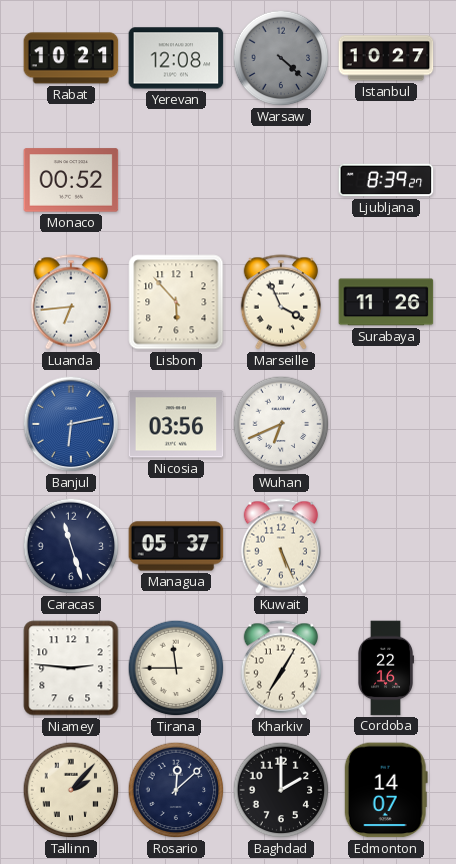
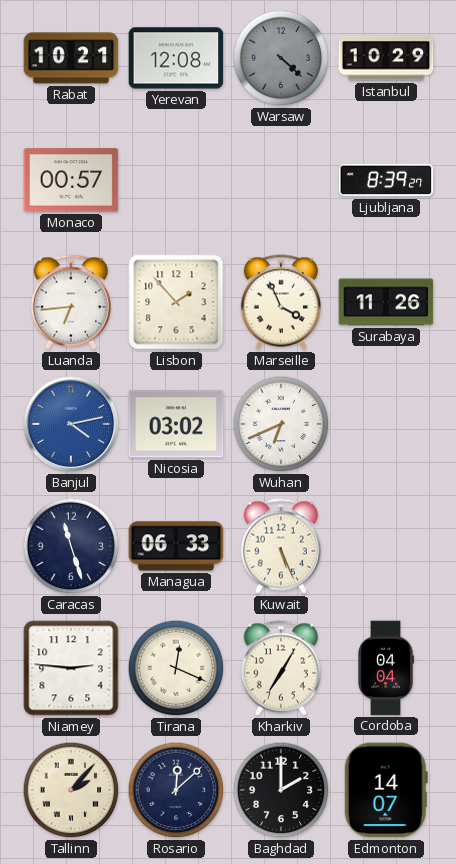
Istanbul: 10:27 -> 10:29
Monaco: 00:52 -> 00:57
Lisbon: 5:53 -> 1:53
Banjul: 6:13 -> 4:13
Nicosia: 03:56 -> 03:02
Managua: 05:37 -> 06:33
Tirana: 11:45 -> 12:19
Cordoba: 22:16 -> 04:04
